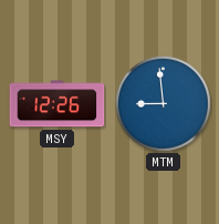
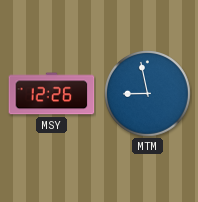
MTM: 8:59 -> 8:58
